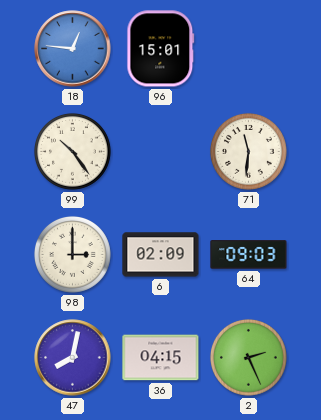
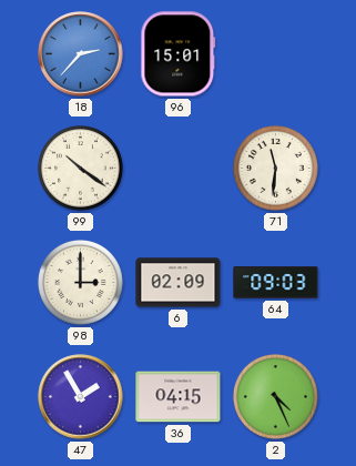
18: 12:46 -> 2:37
99: 10:24 -> 10:21
47: 8:02 -> 1:55
2: 2:26 -> 4:26
